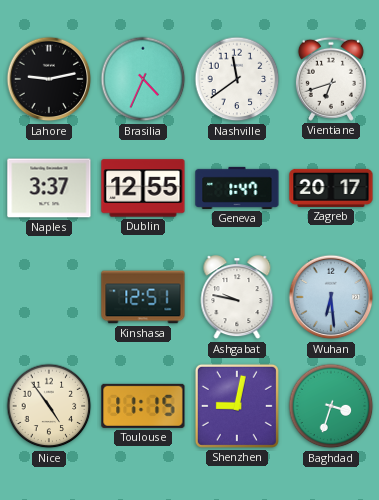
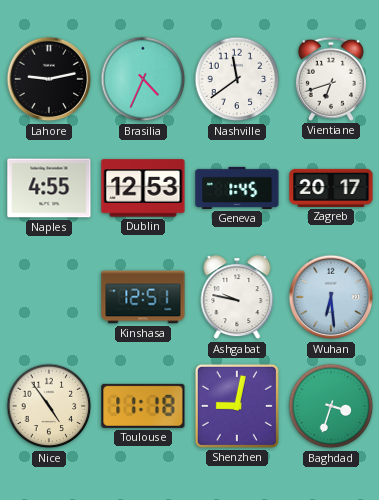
Naples: 3:37 -> 4:55
Dublin: 12:55 -> 12:53
Geneva: 1:47 -> 1:45
Toulouse: 11:15 -> 11:18
